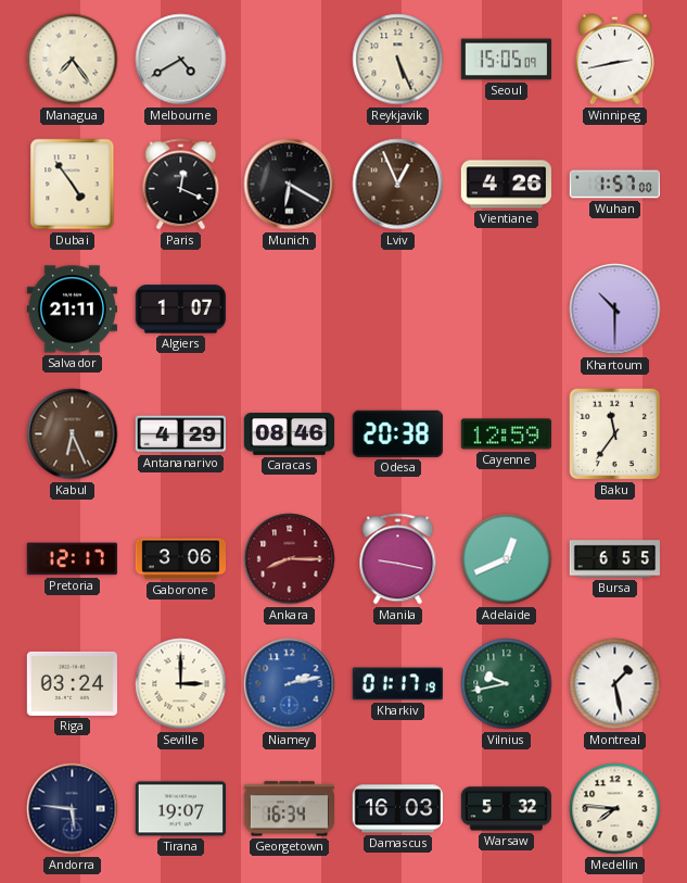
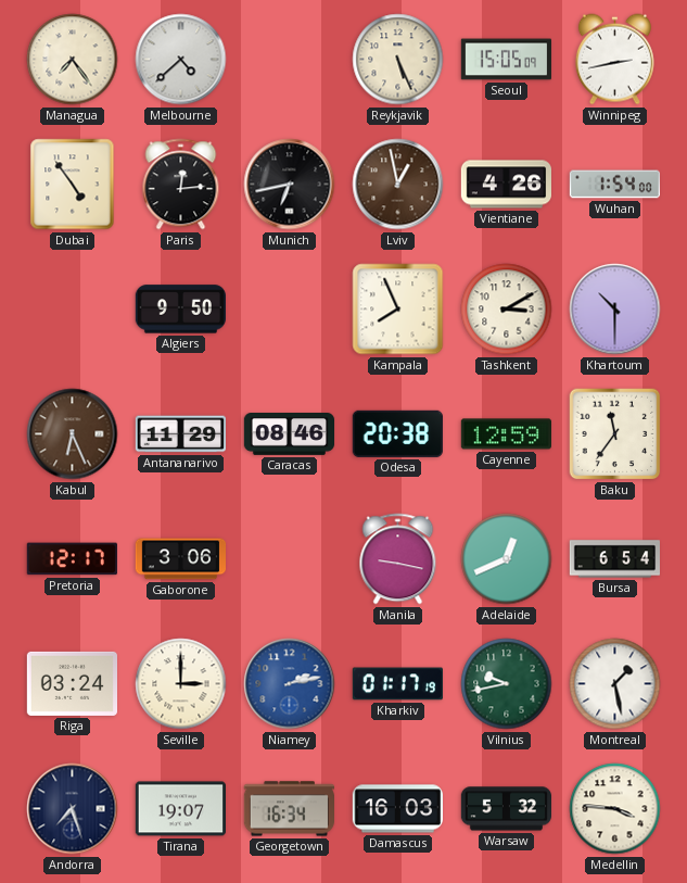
Melbourne: 4:40 -> 4:38
Paris: 12:19 -> 12:14
Munich: 6:20 -> 6:43
Lviv: 12:56 -> 12:58
Wuhan: 1:57 -> 1:54
Salvador: 21:11 -> none
Algiers: 1:07 -> 9:50
Kampala: none -> 7:56
Tashkent: none -> 3:10
Antananarivo: 4:29 -> 11:29
Ankara: 8:15 -> none
Bursa: 6:55 -> 6:54
Andorra: 5:46 -> 7:27
Medellin: 7:46 -> 3:46
